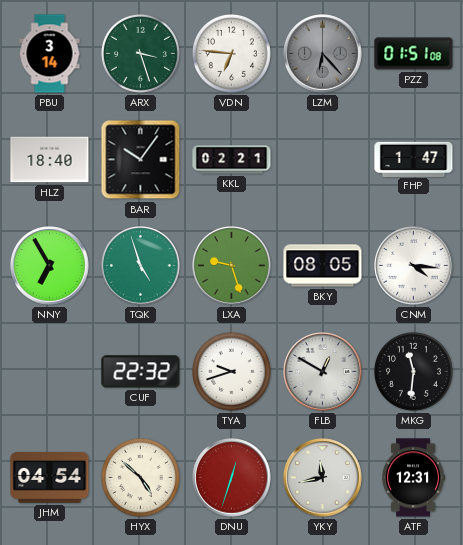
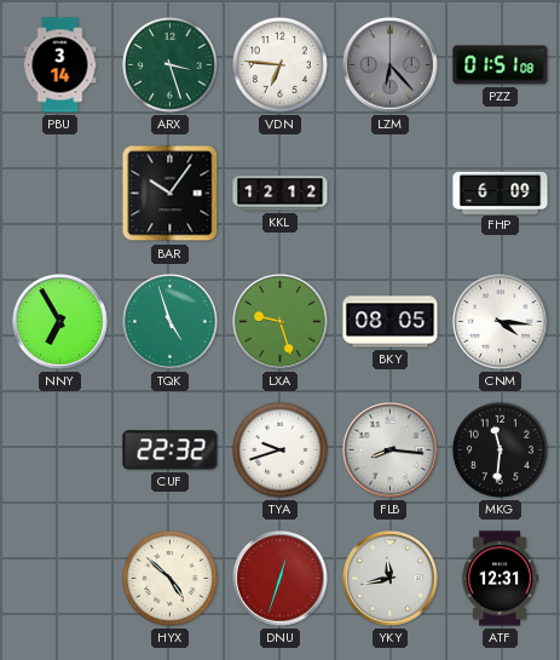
HLZ: 18:40 -> none
KKL: 02:21 -> 12:12
FHP: 1:47 -> 6:09
FLB: 12:50 -> 8:16
JHM: 04:54 -> none
